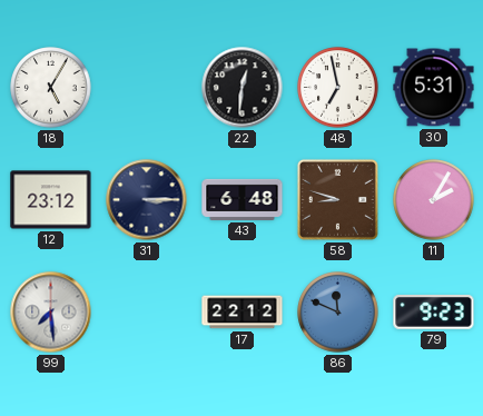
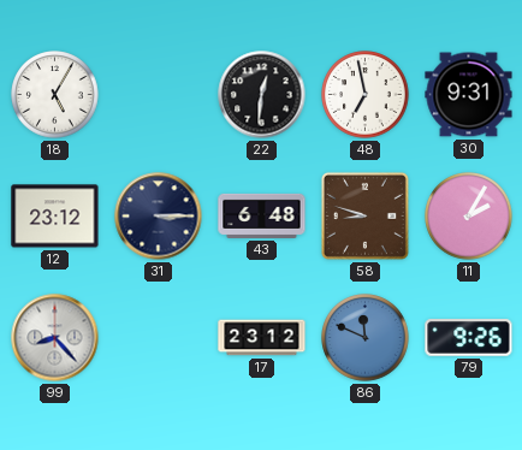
30: 5:31 -> 9:31
99: 7:29 -> 8:23
17: 22:12 -> 23:12
79: 9:23 -> 9:26
